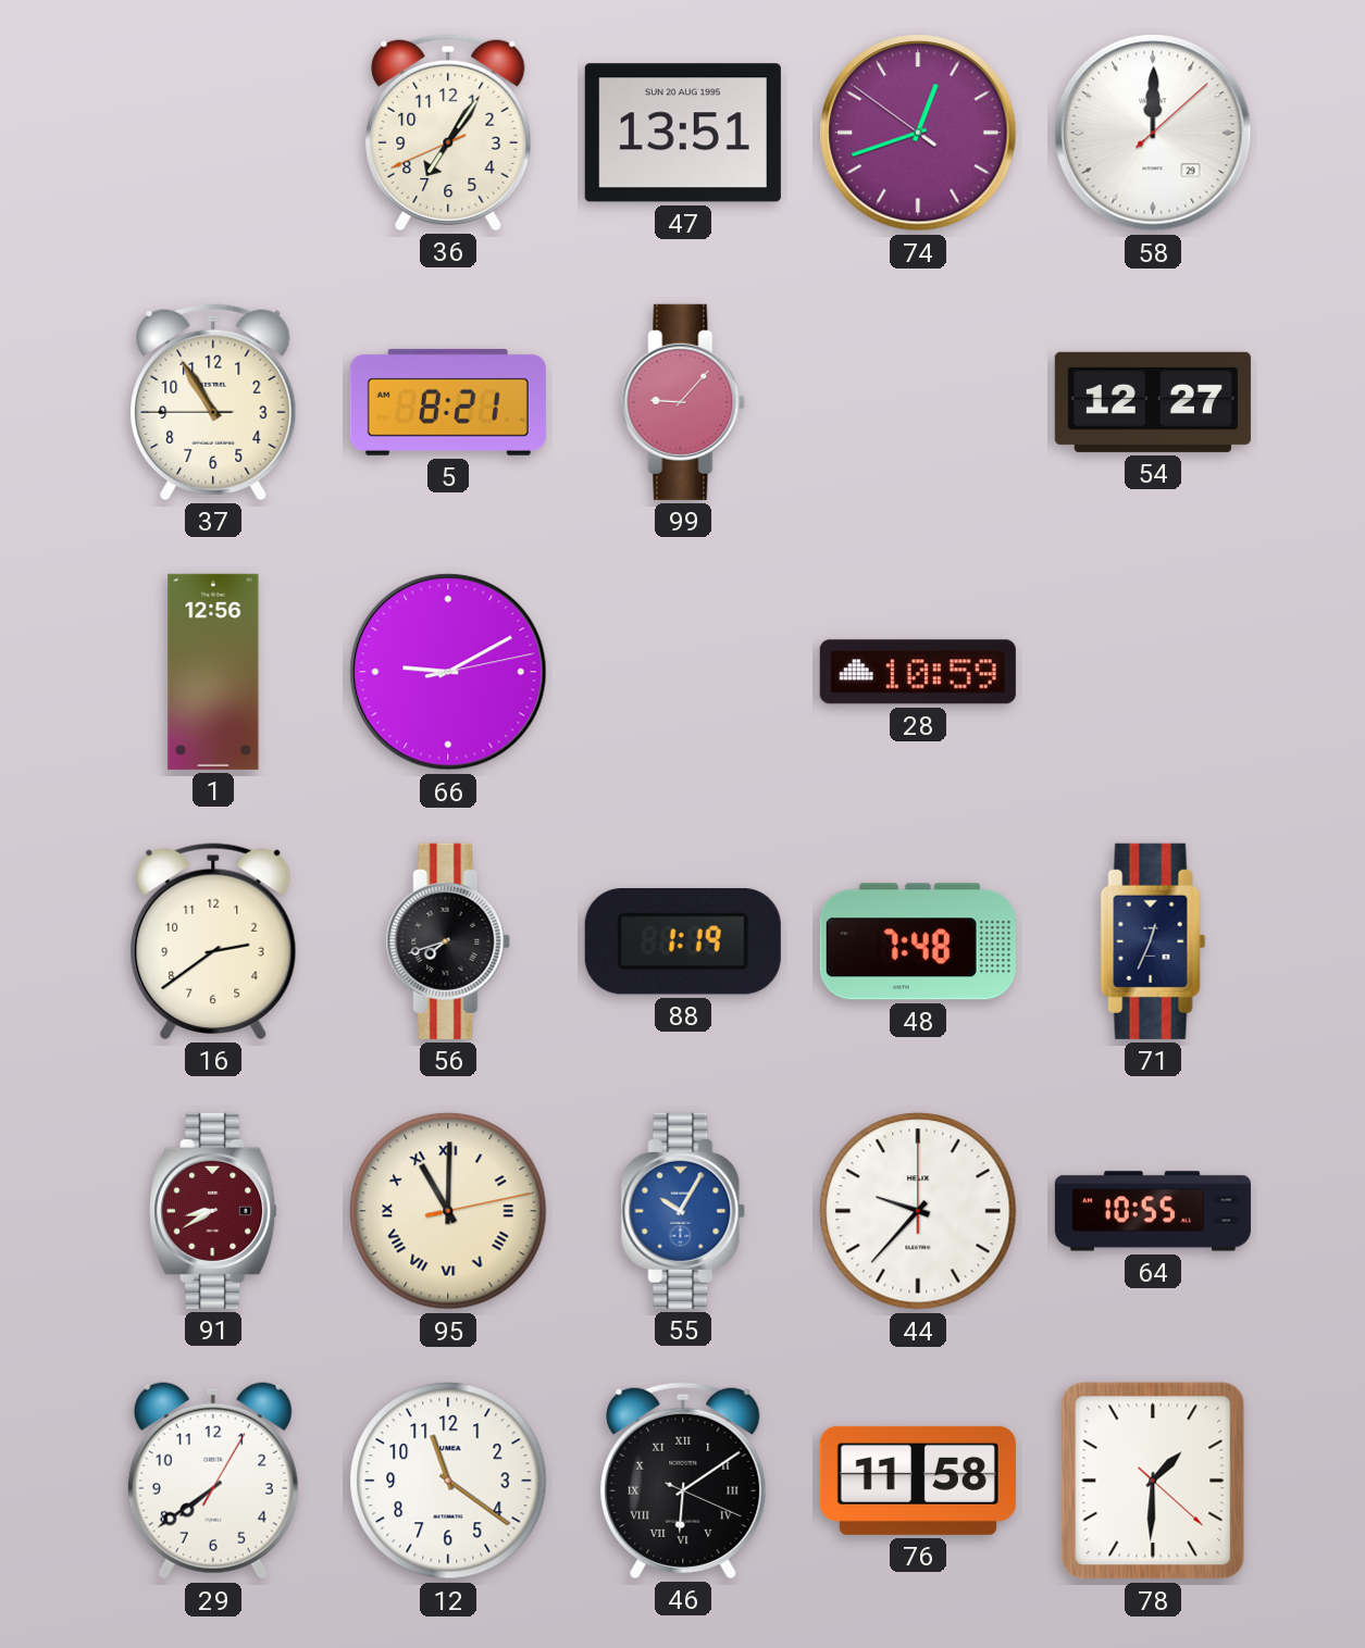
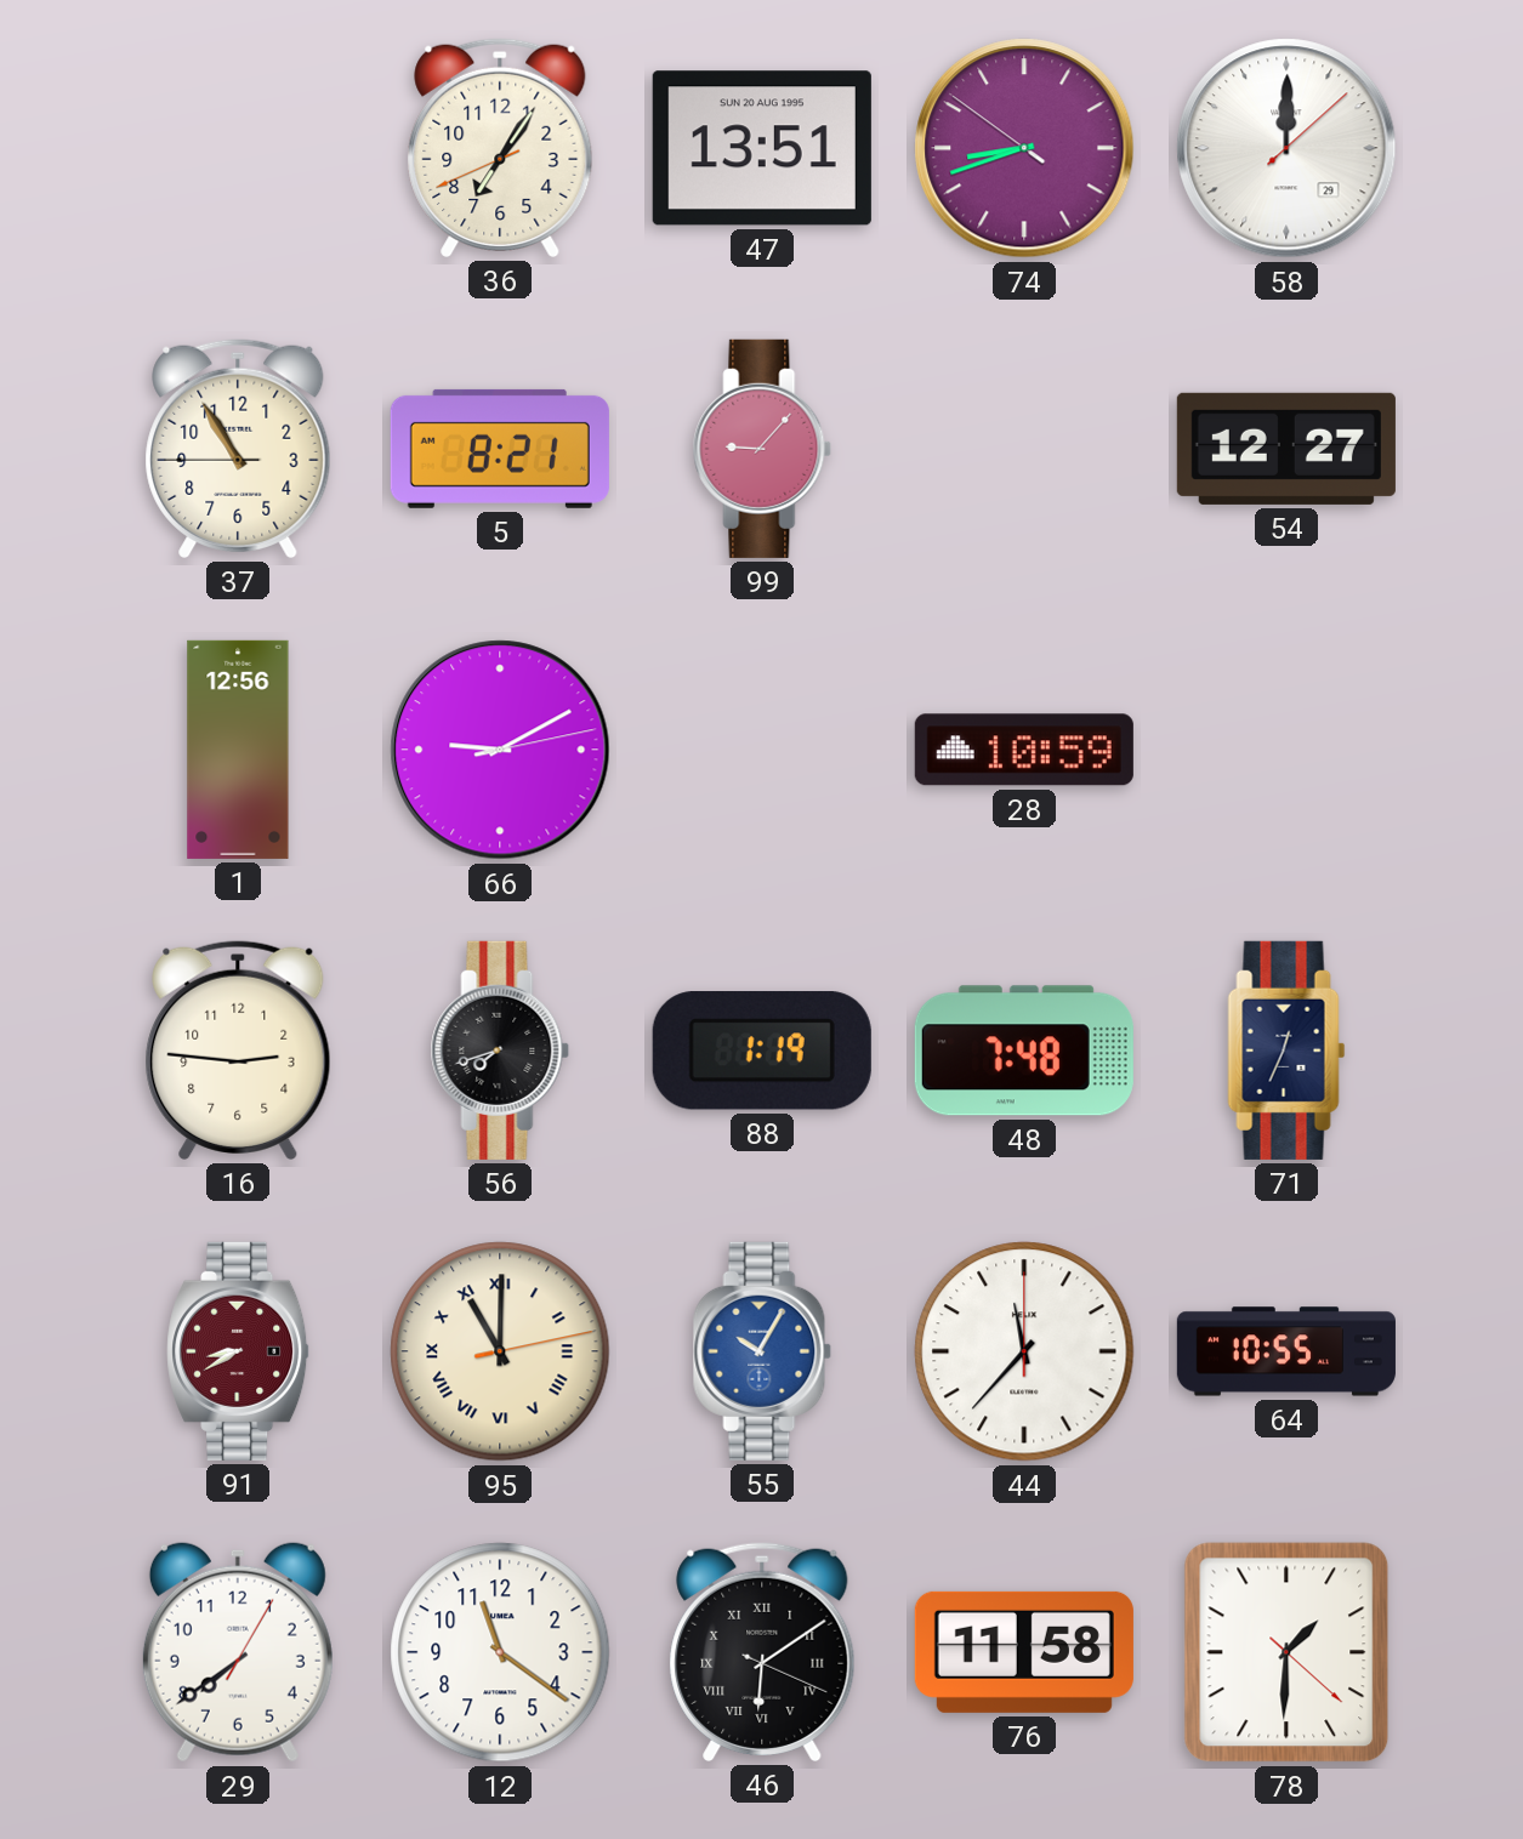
74: 12:41 -> 8:41
16: 2:39 -> 2:46
44: 9:37 -> 11:37
